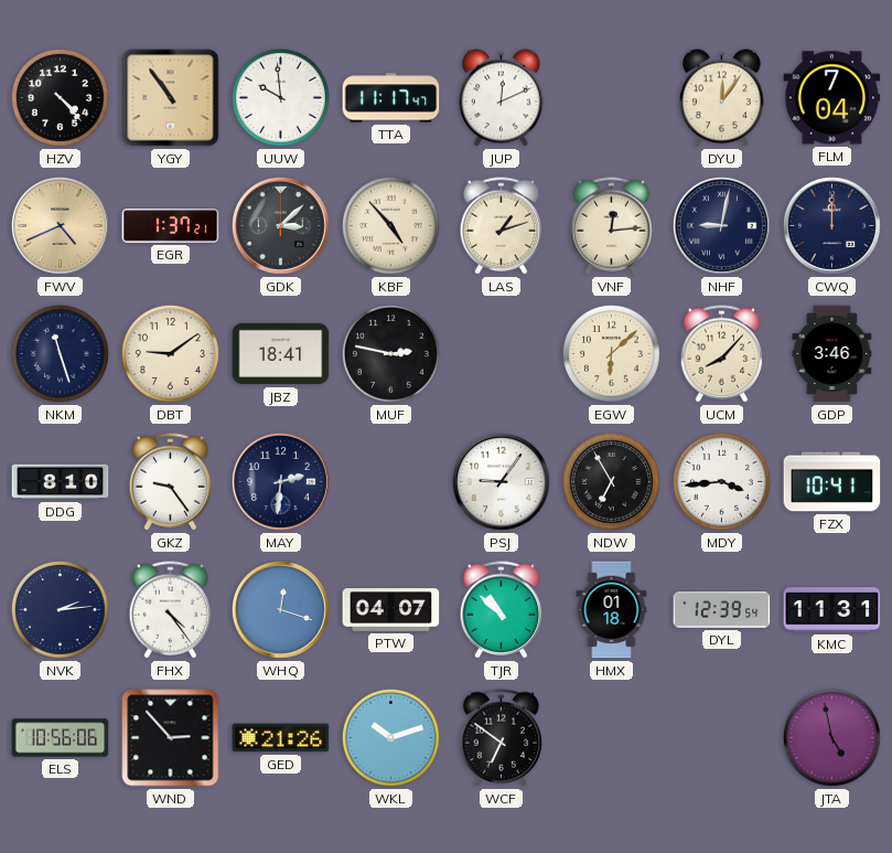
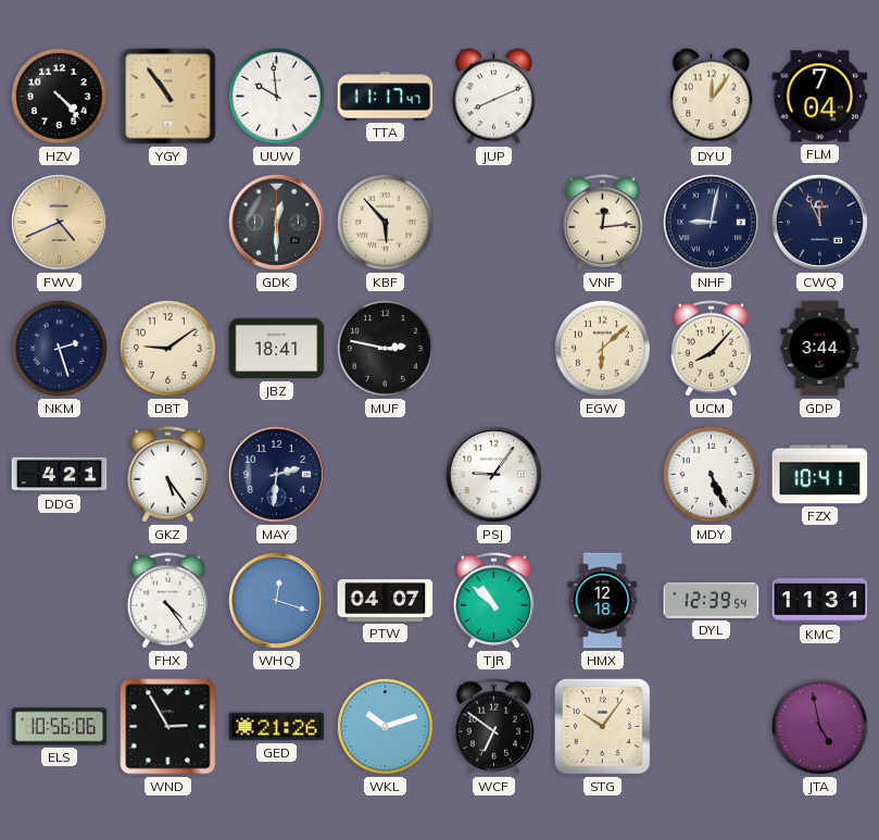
JUP: 12:11 -> 8:11
EGR: 1:37 -> none
GDK: 3:08 -> 12:30
KBF: 4:53 -> 5:53
LAS: 1:12 -> none
CWQ: 12:00 -> 11:56
NKM: 11:27 -> 2:27
GDP: 3:46 -> 3:44
DDG: 8:10 -> 4:21
GKZ: 9:24 -> 5:24
NDW: 6:55 -> none
MDY: 3:44 -> 5:26
NVK: 2:14 -> none
HMX: 01:18 -> 12:18
WND: 2:53 -> 2:55
STG: none -> 10:06
